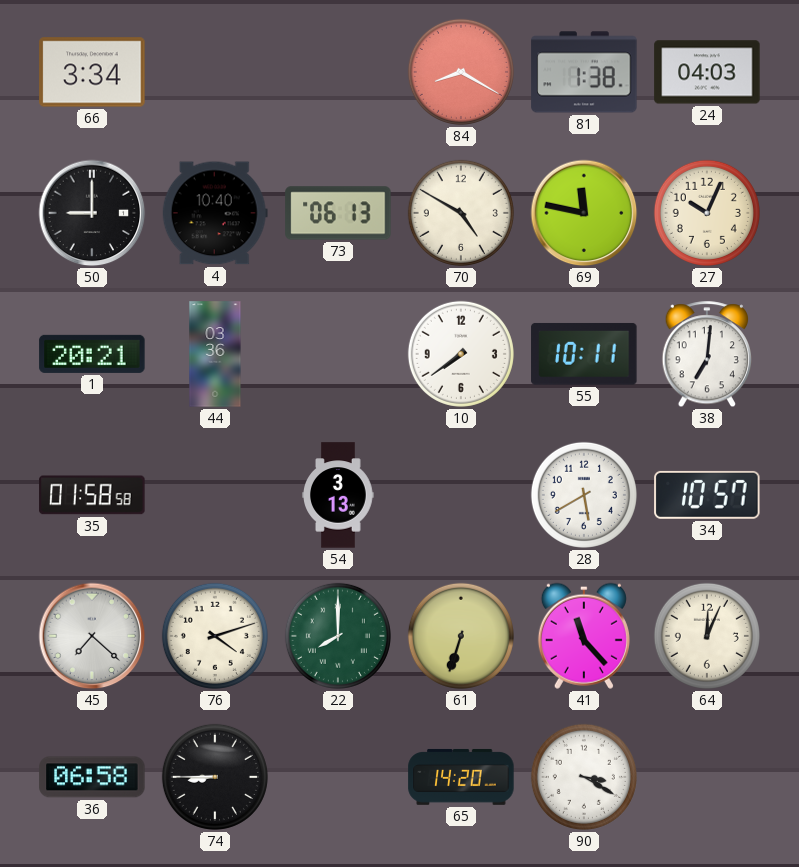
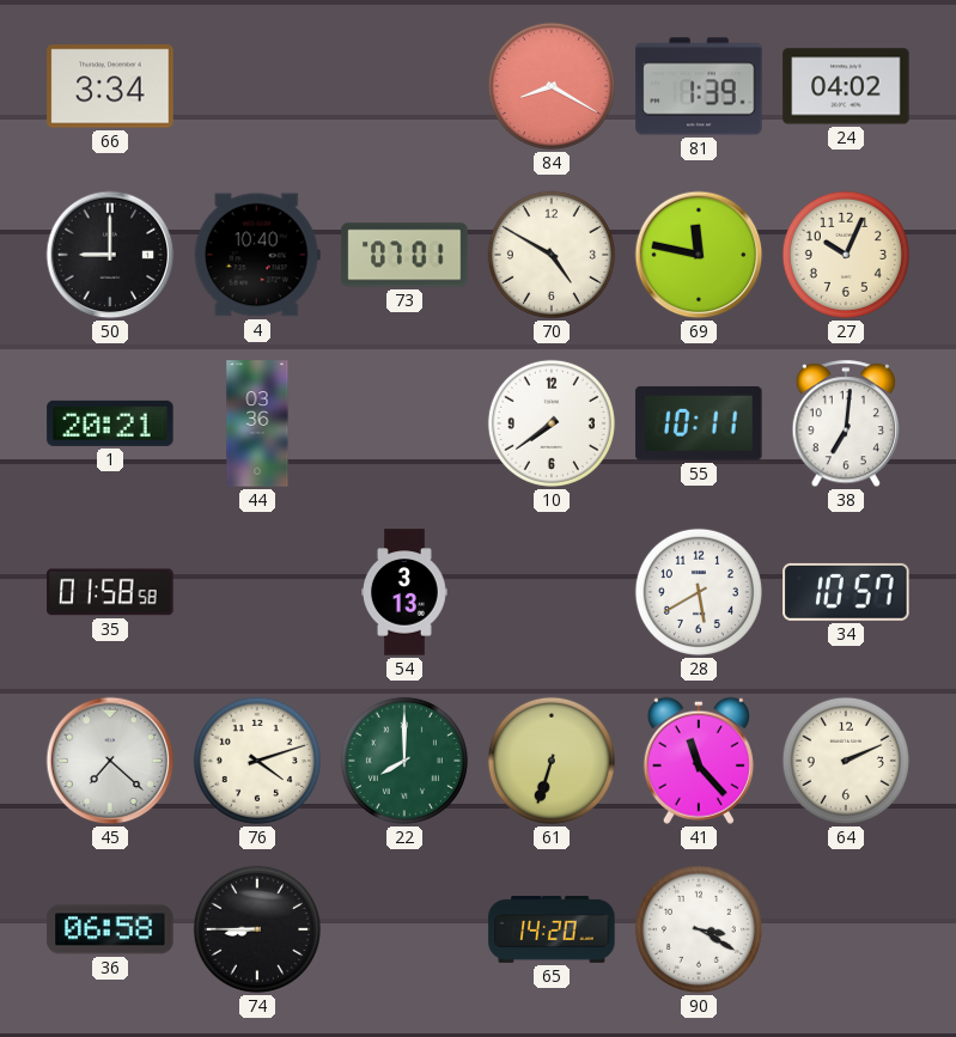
81: 1:38 -> 1:39
24: 04:03 -> 04:02
73: 06:13 -> 07:01
64: 12:04 -> 2:11
